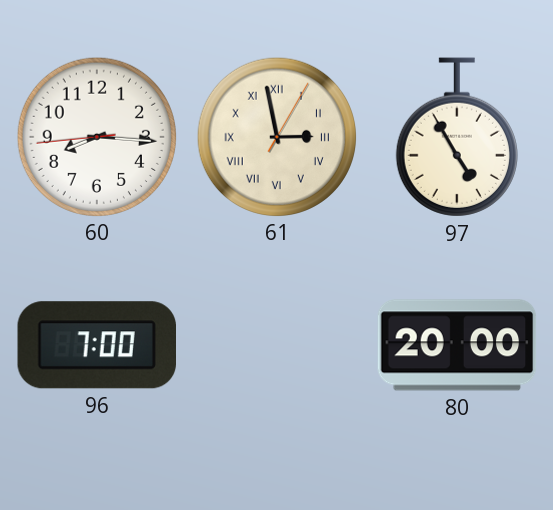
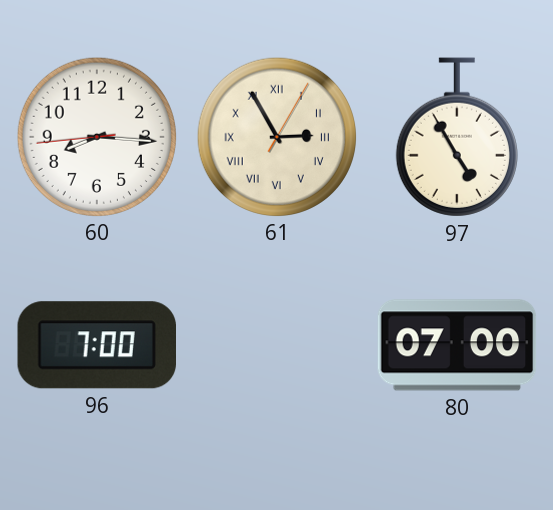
61: 2:58 -> 2:55
80: 20:00 -> 07:00
